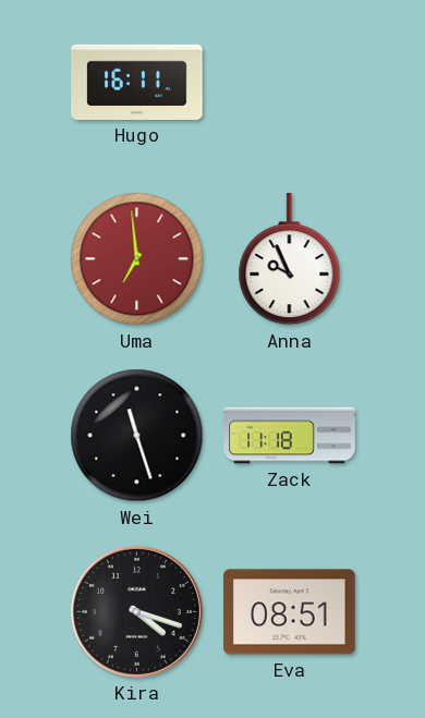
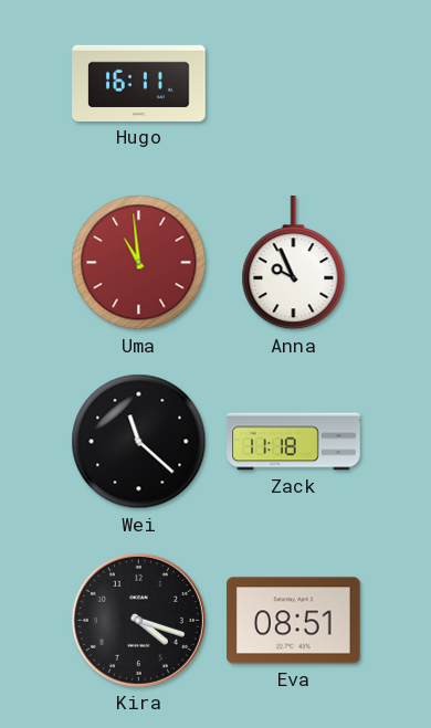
Uma: 6:59 -> 10:59
Wei: 11:27 -> 11:22
